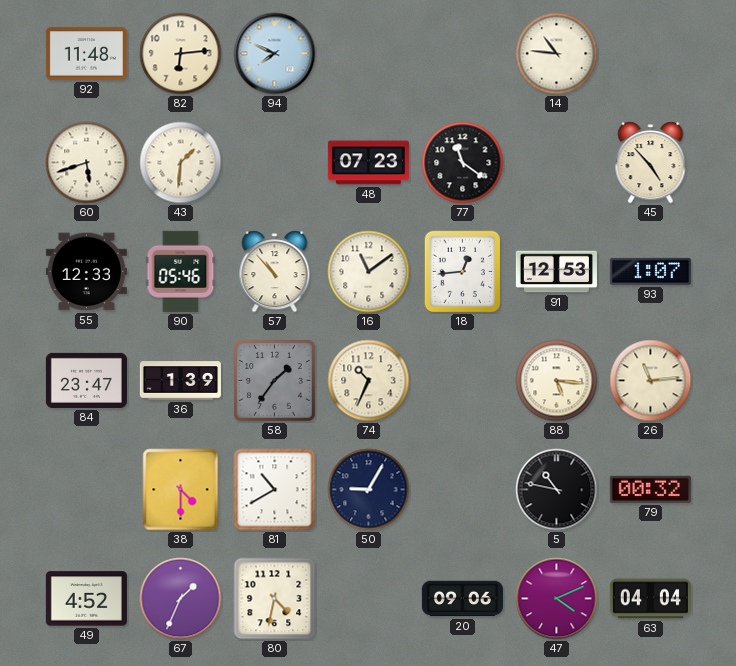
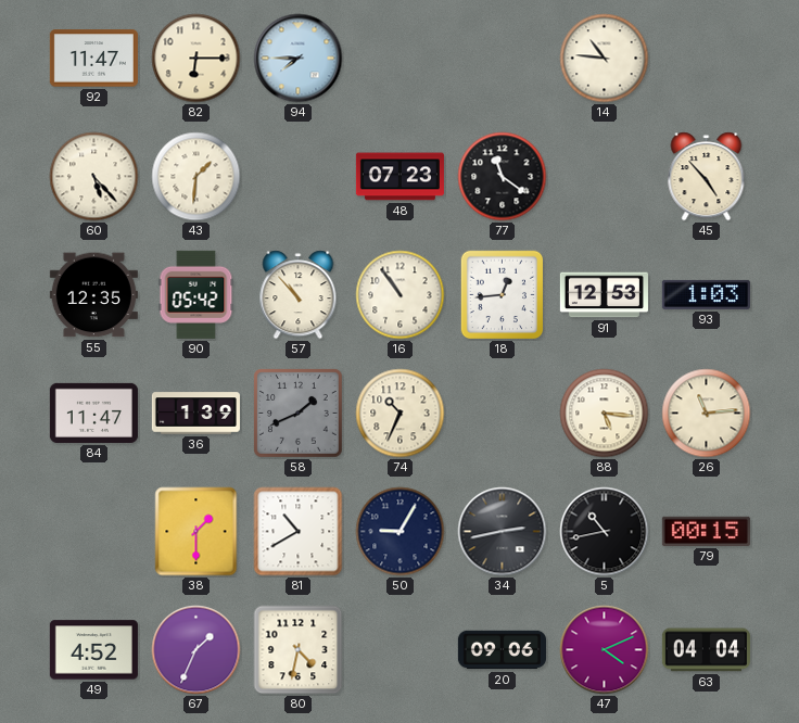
92: 11:48 -> 11:47
82: 6:14 -> 6:15
94: 7:49 -> 7:45
60: 5:42 -> 5:23
55: 12:33 -> 12:35
90: 05:46 -> 05:42
16: 11:09 -> 10:54
93: 1:07 -> 1:03
84: 23:47 -> 11:47
58: 1:36 -> 1:41
38: 4:30 -> 1:30
34: none -> 2:43
5: 10:47 -> 10:43
79: 00:32 -> 00:15
